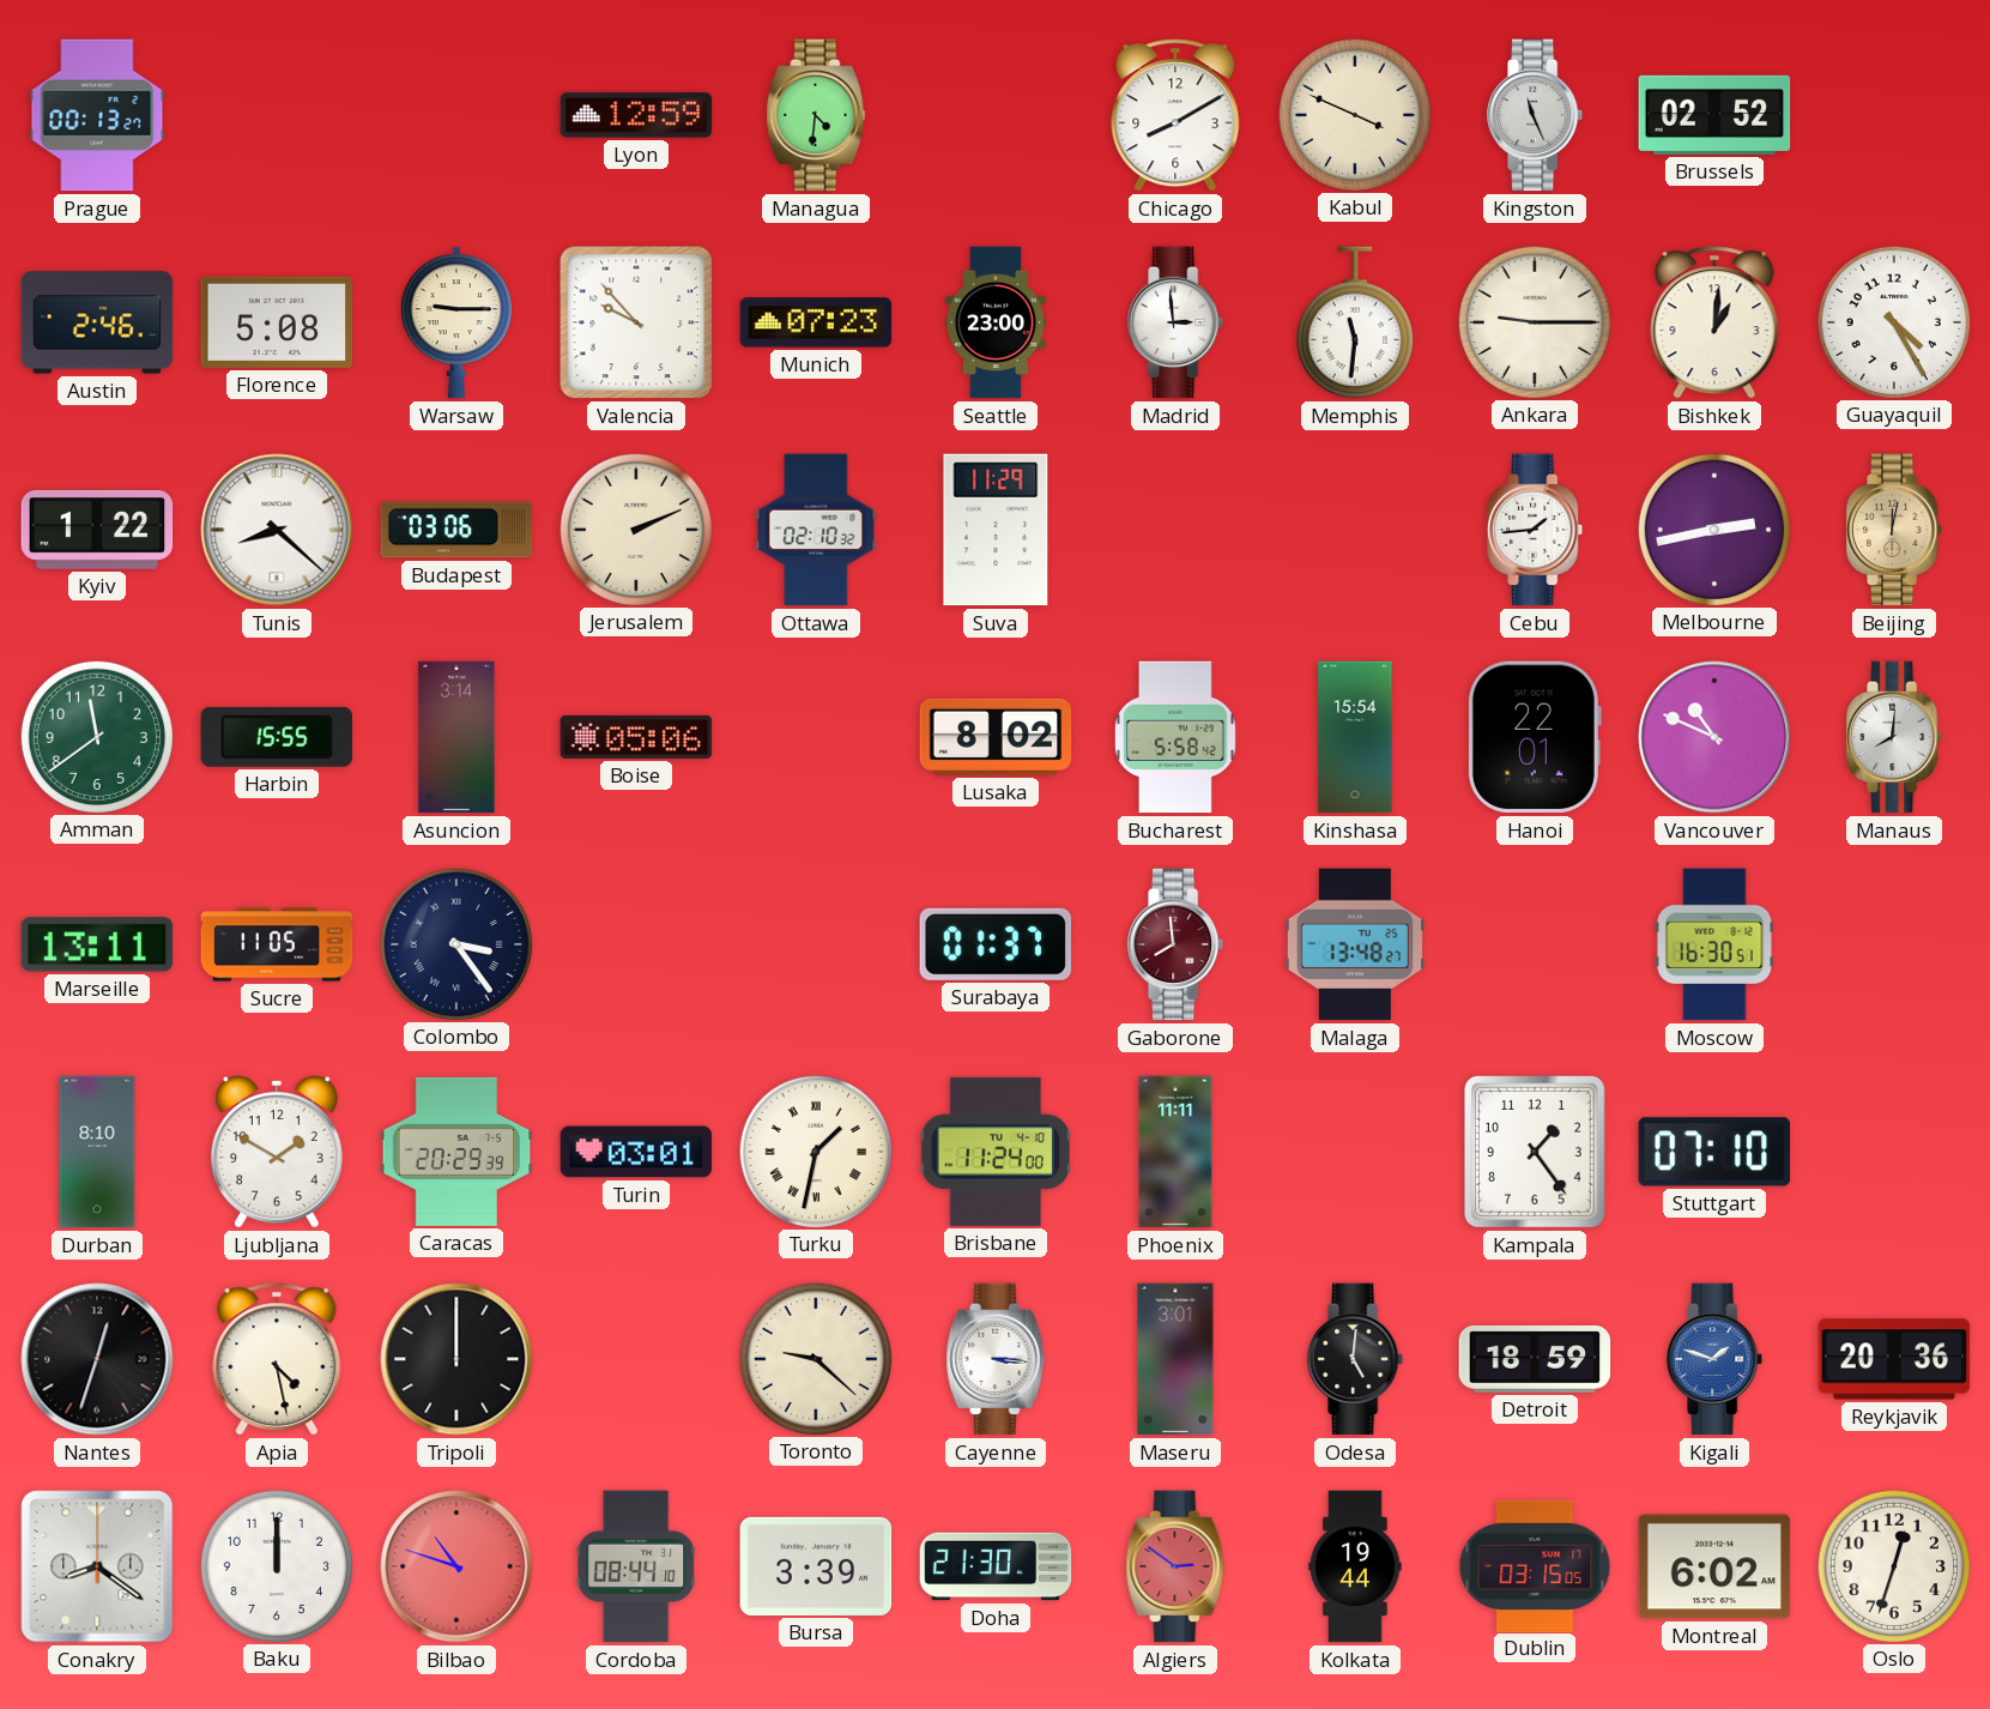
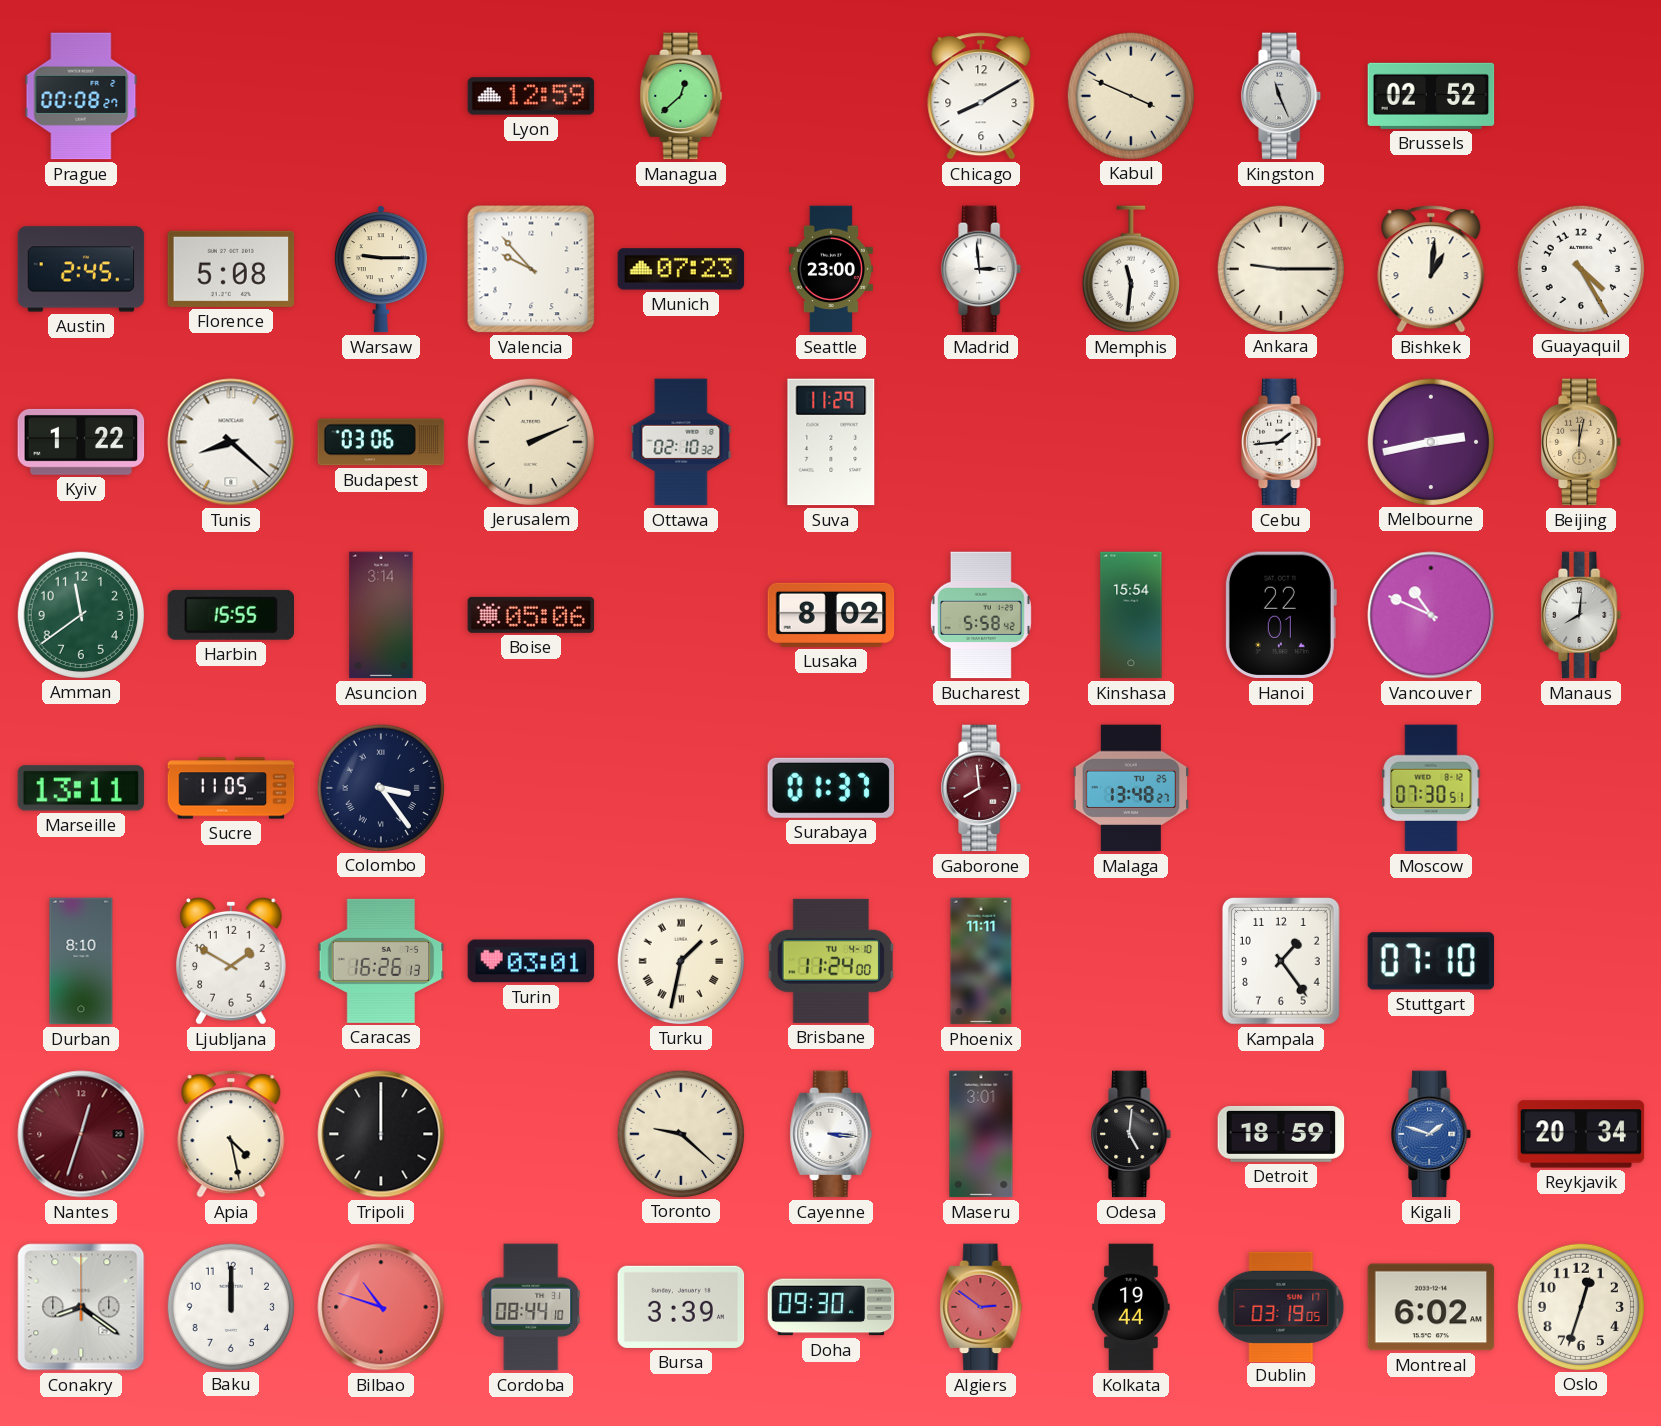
Prague: 00:13 -> 00:08
Managua: 4:31 -> 12:38
Austin: 2:46 -> 2:45
Moscow: 16:30 -> 07:30
Caracas: 20:29 -> 16:26
Nantes dial: black -> burgundy
Reykjavik: 20:36 -> 20:34
Doha: 21:30 -> 09:30
Dublin: 03:15 -> 03:19
